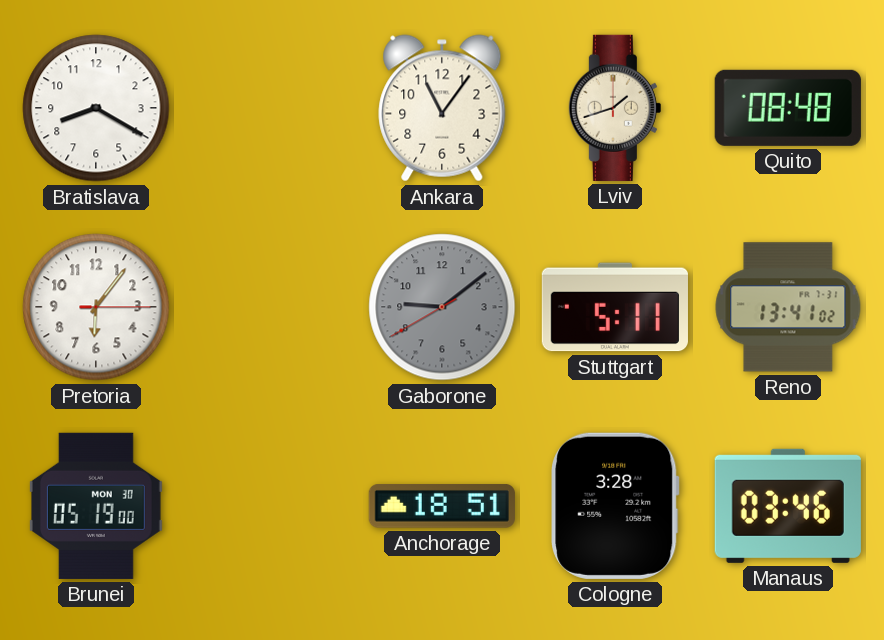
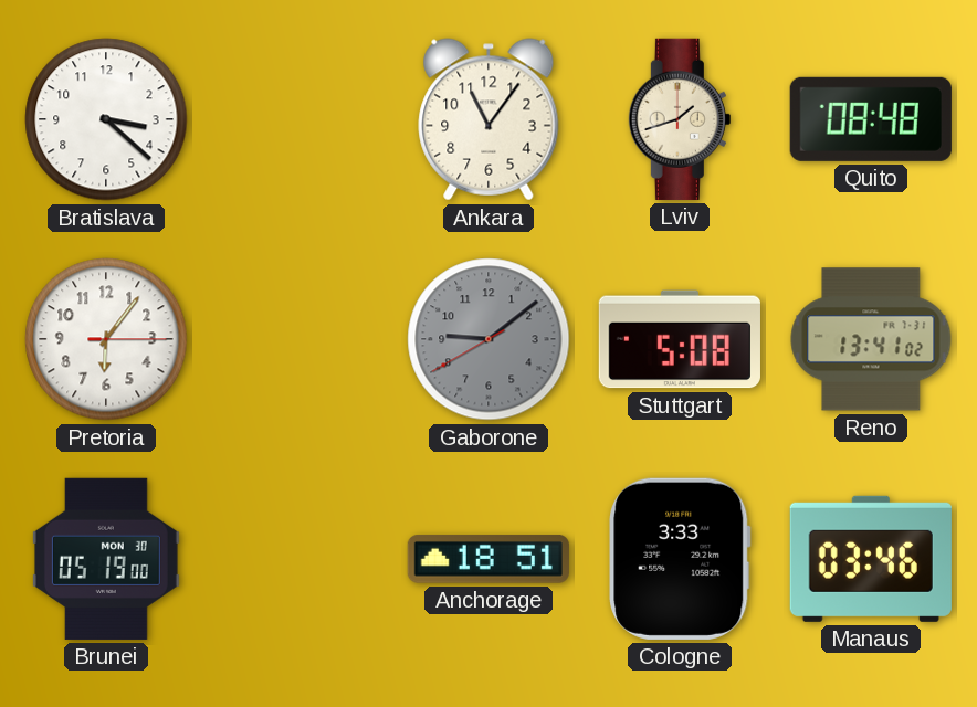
Bratislava: 8:20 -> 3:22
Stuttgart: 5:11 -> 5:08
Cologne: 3:28 -> 3:33
